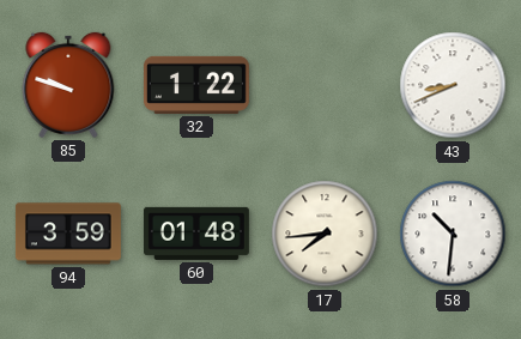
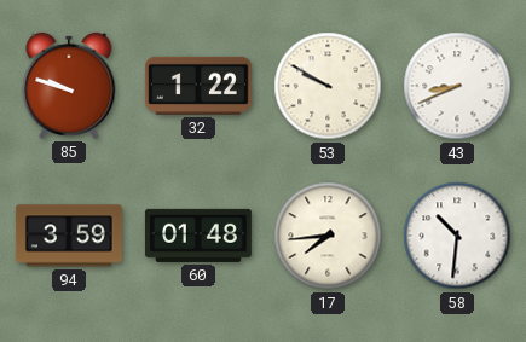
53: none -> 9:50
